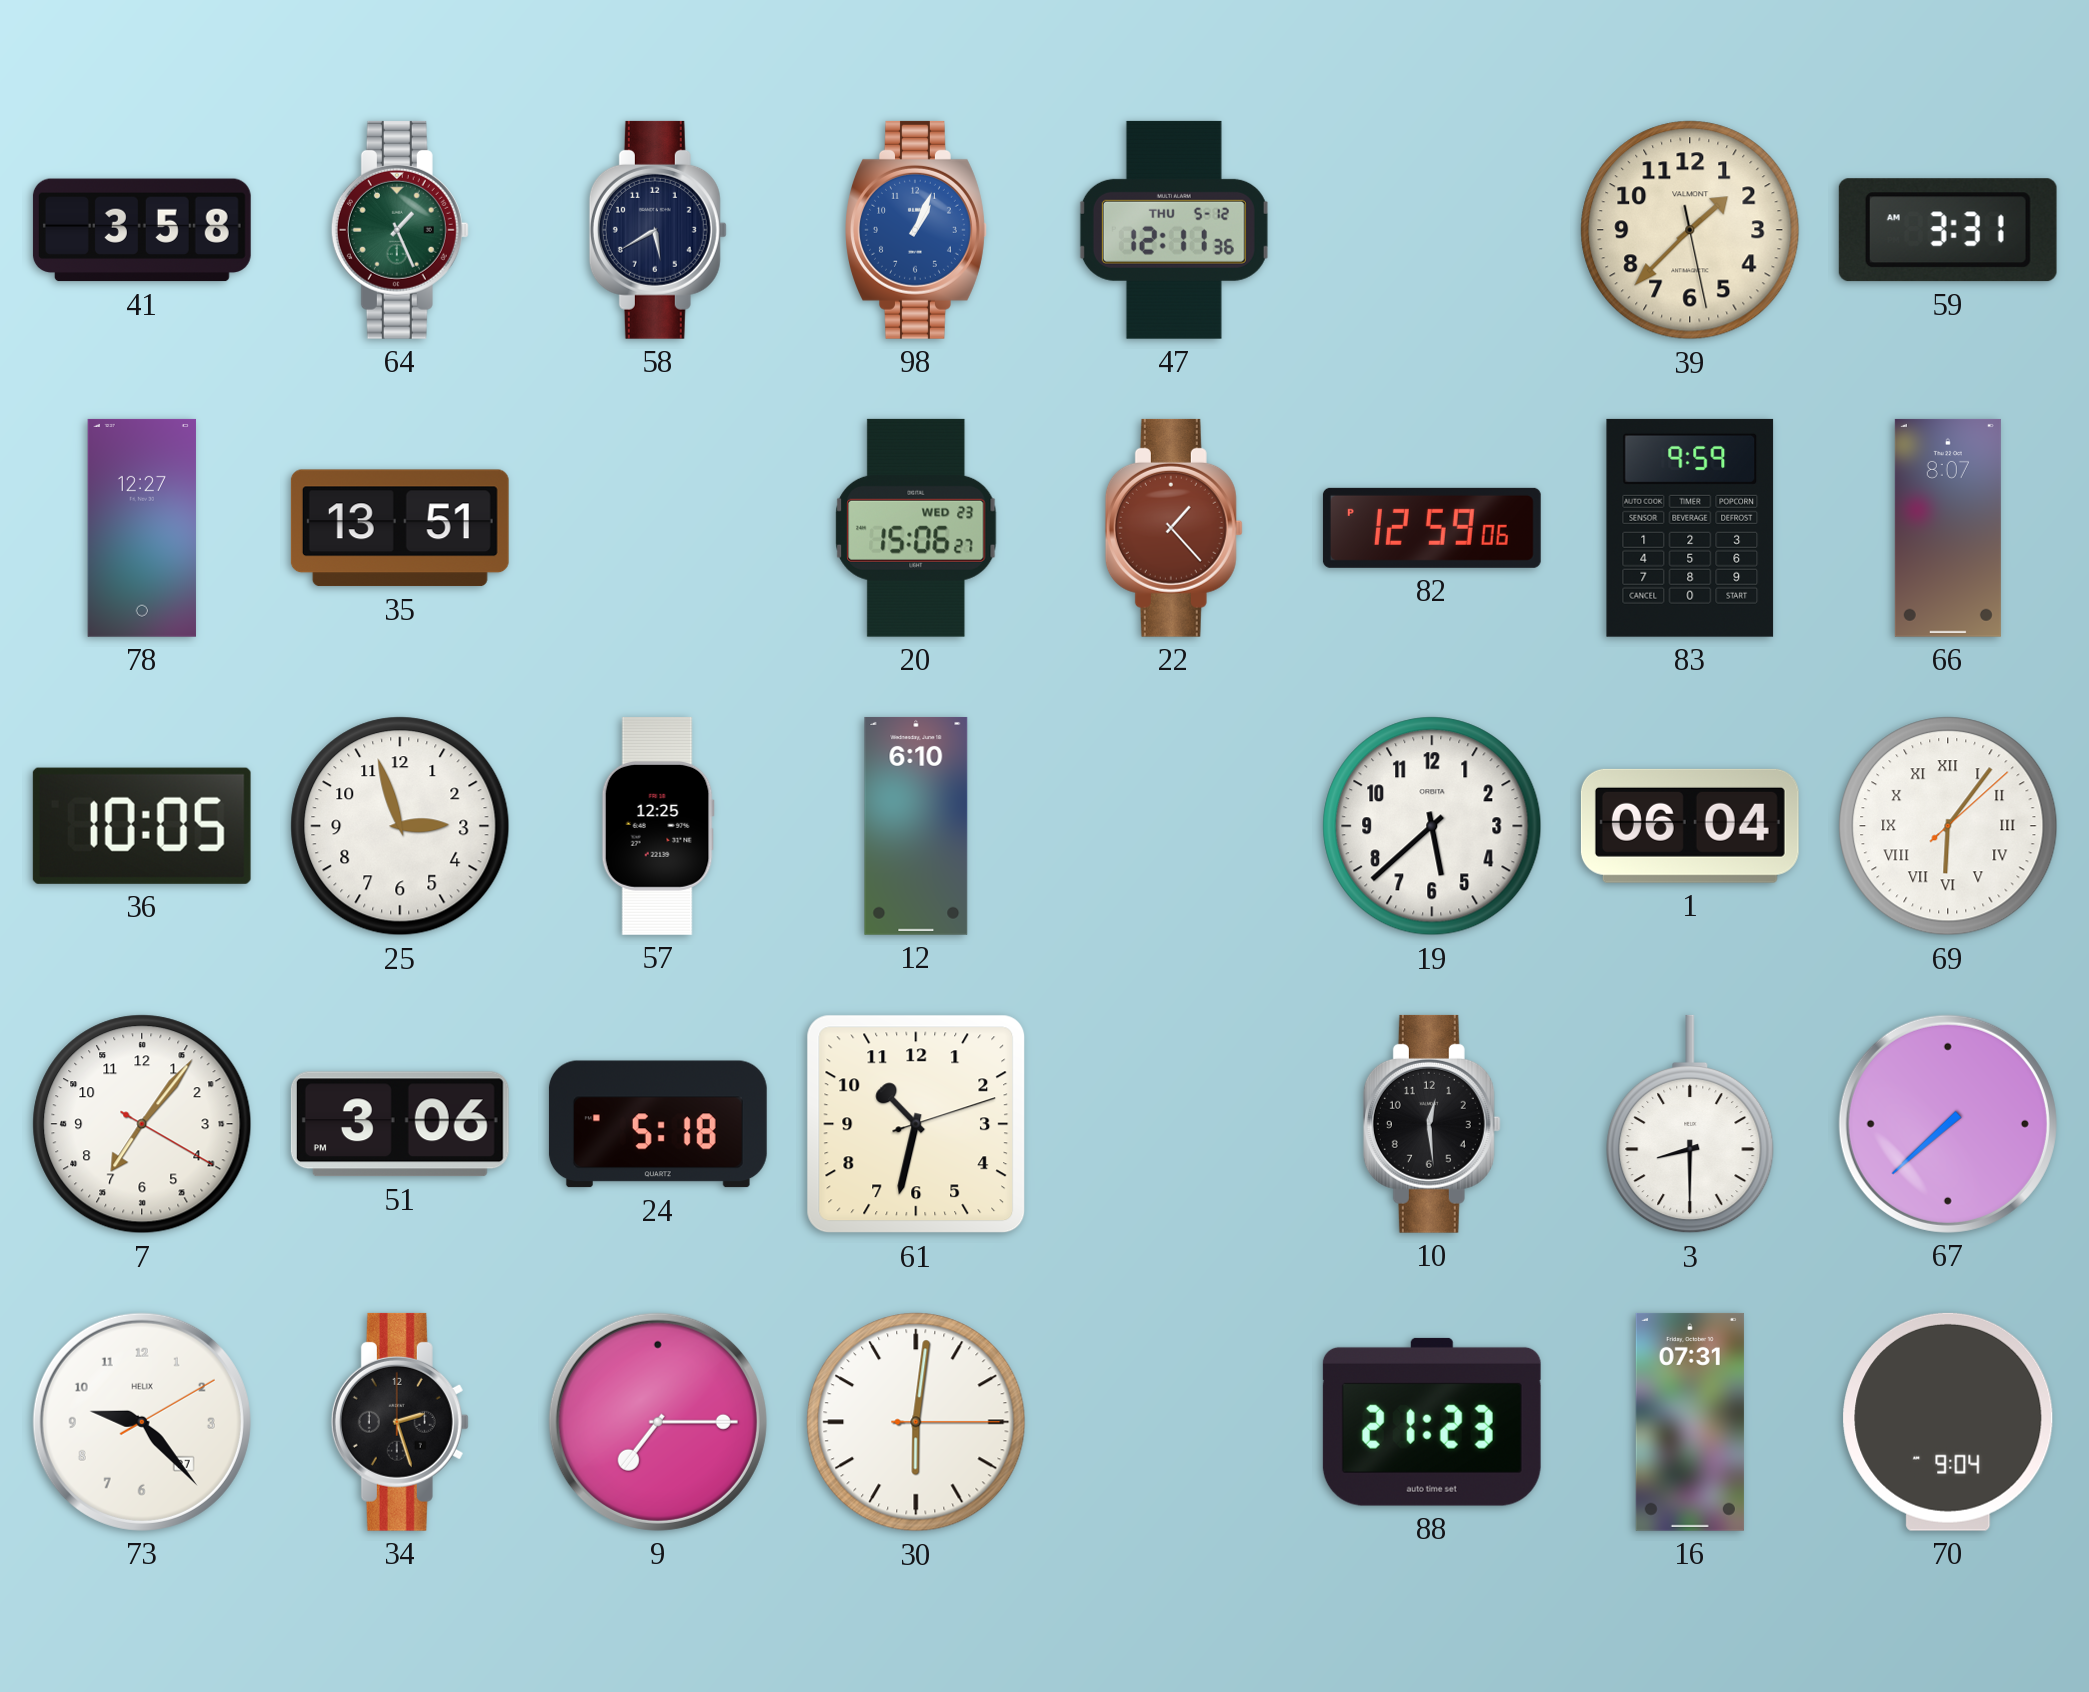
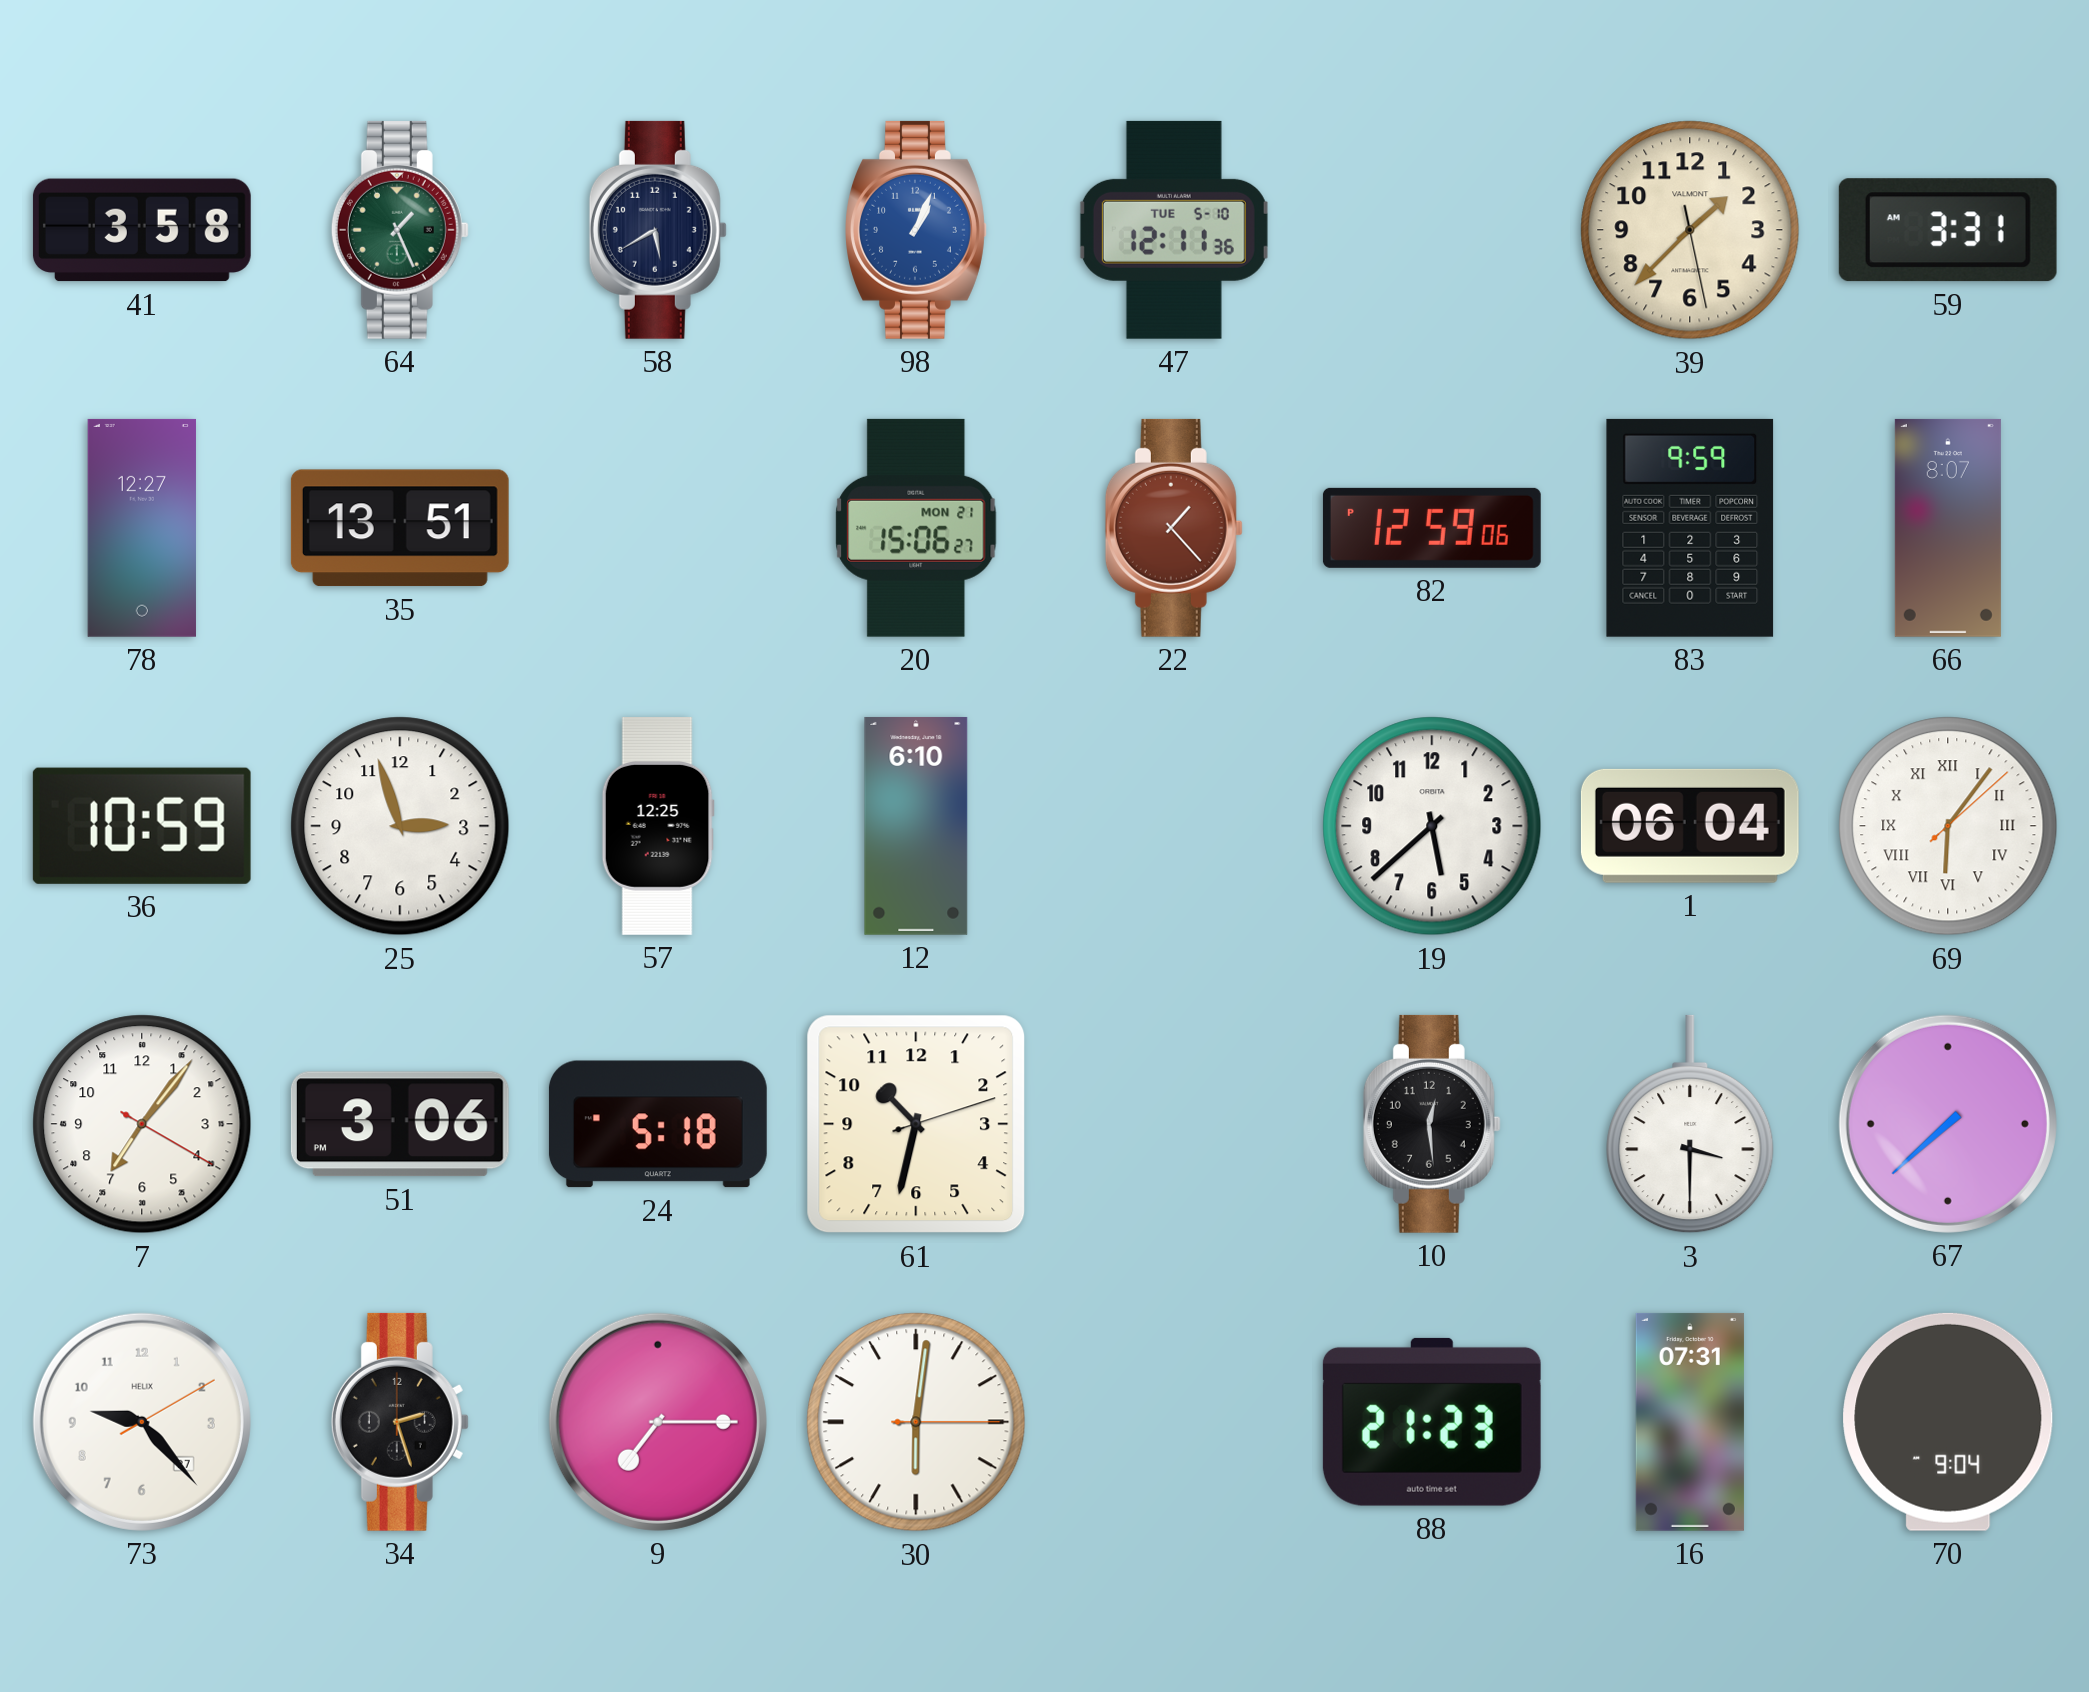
47 date: THU 5-12 -> TUE 5-10
20 date: WED 23 -> MON 21
36: 10:05 -> 10:59
3: 8:30 -> 3:30
